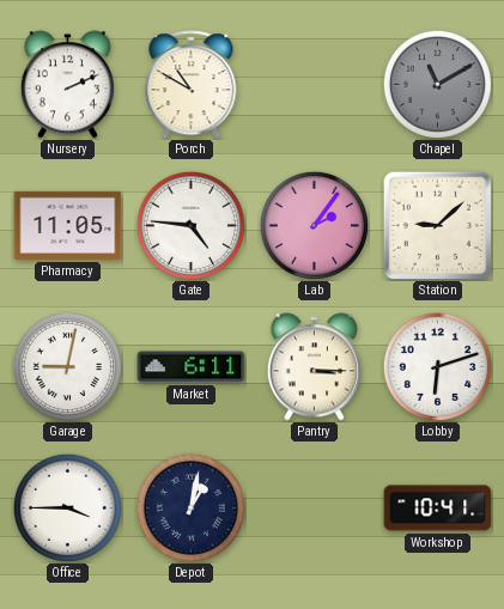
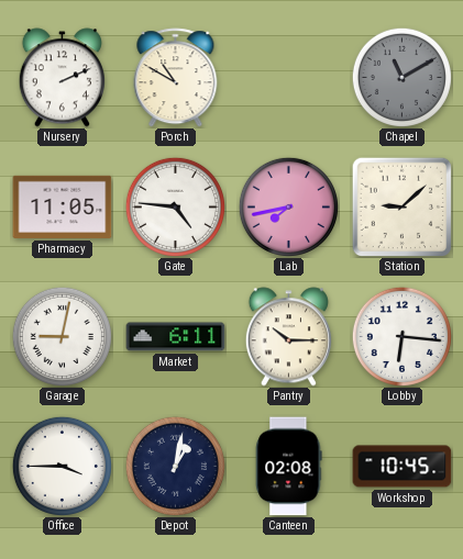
Lab: 2:06 -> 7:43
Pantry: 3:15 -> 10:15
Lobby: 6:12 -> 6:16
Canteen: none -> 02:08
Workshop: 10:41 -> 10:45
